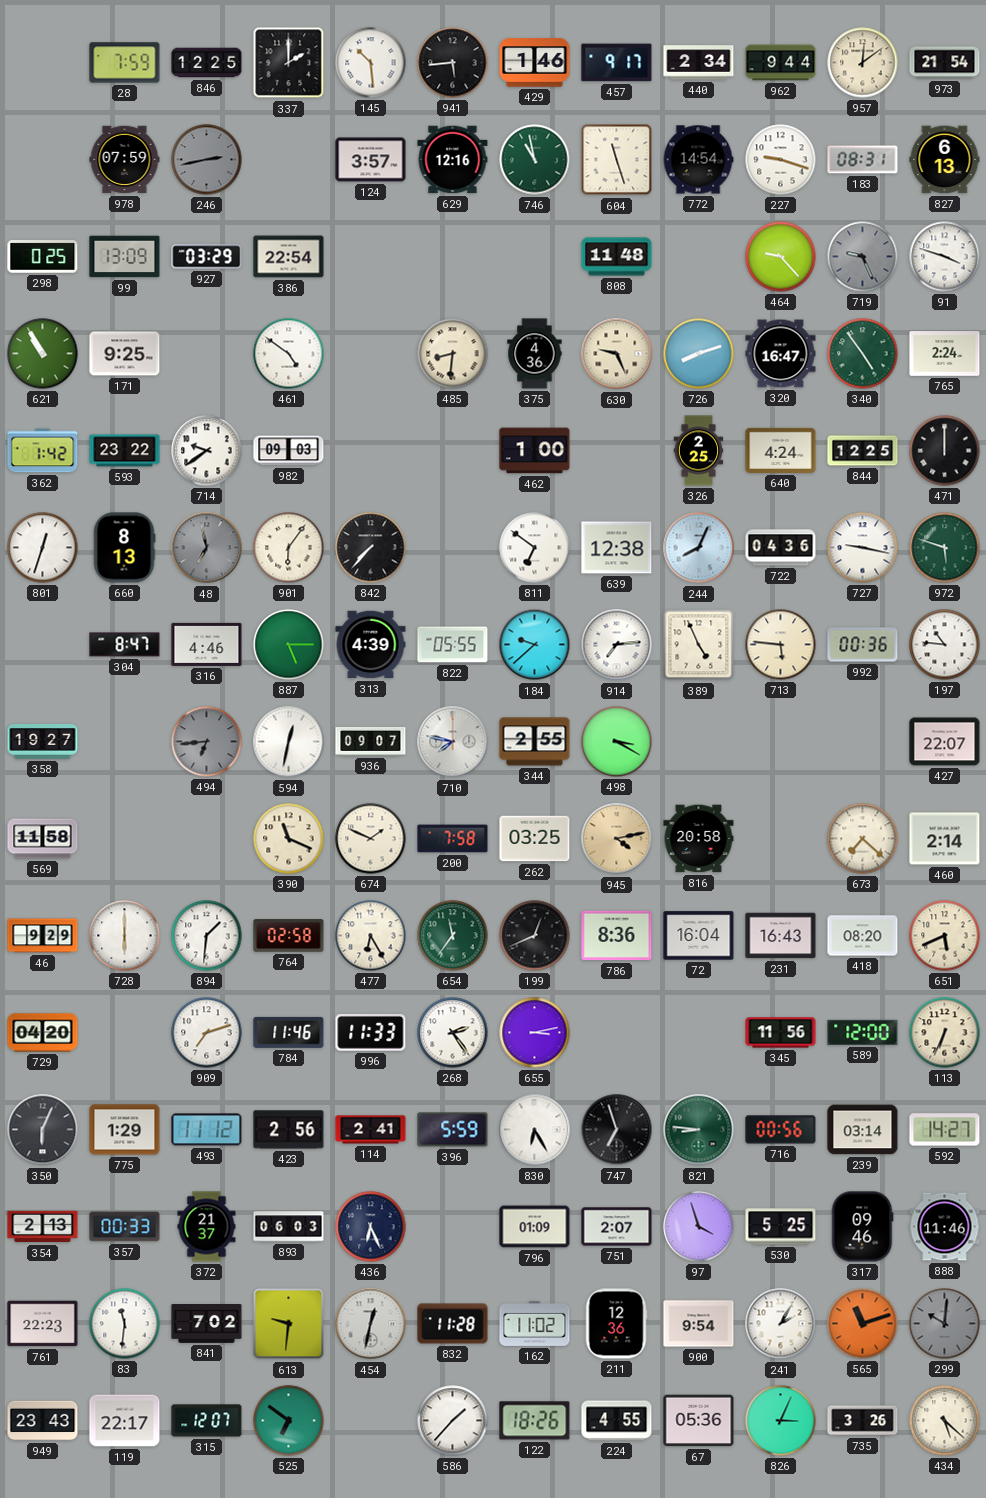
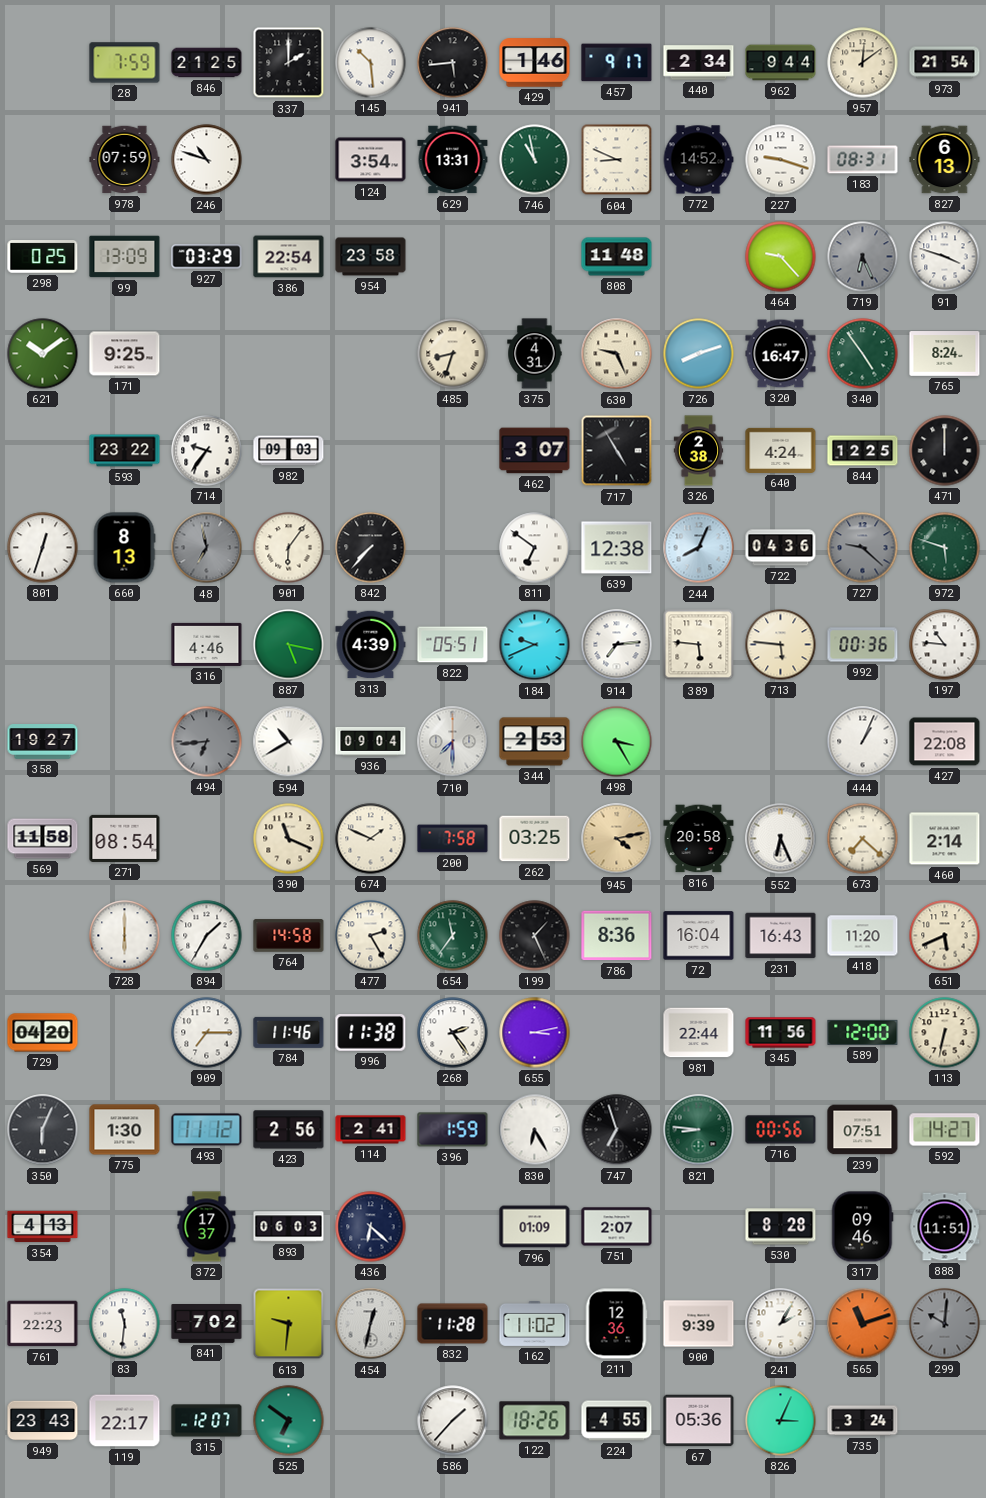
846: 12:25 -> 21:25
246: 2:43 -> 10:48
246 dial: grey -> white
124: 3:57 -> 3:54
629: 12:16 -> 13:31
604: 11:27 -> 8:49
772: 14:54 -> 14:52
954: none -> 23:58
719: 9:26 -> 6:26
621: 10:55 -> 10:09
461: 4:51 -> none
485: 8:31 -> 8:33
375: 4:36 -> 4:31
765: 2:24 -> 8:24
362: 1:42 -> none
714: 9:39 -> 9:36
462: 1:00 -> 3:07
717: none -> 4:55
326: 2:25 -> 2:38
727: 9:17 -> 9:22
727 dial: white -> grey
304: 8:47 -> none
887: 5:15 -> 5:17
822: 05:55 -> 05:51
184: 9:38 -> 9:41
389: 4:56 -> 5:46
594: 12:32 -> 10:40
936: 09:07 -> 09:04
710: 7:47 -> 7:30
344: 2:55 -> 2:53
498: 3:20 -> 3:25
444: none -> 1:04
427: 22:07 -> 22:08
271: none -> 08:54
552: none -> 6:26
46: 9:29 -> none
894: 1:31 -> 1:35
764: 02:58 -> 14:58
477: 6:25 -> 2:25
199: 12:41 -> 1:26
418: 08:20 -> 11:20
909: 7:12 -> 7:15
996: 11:33 -> 11:38
981: none -> 22:44
113: 6:34 -> 6:32
775: 1:29 -> 1:30
396: 5:59 -> 1:59
239: 03:14 -> 07:51
354: 2:13 -> 4:13
357: 00:33 -> none
372: 21:37 -> 17:37
436: 6:26 -> 6:22
97: 3:57 -> none
530: 5:25 -> 8:28
888: 11:46 -> 11:51
900: 9:54 -> 9:39
735: 3:26 -> 3:24
434: 5:22 -> none
